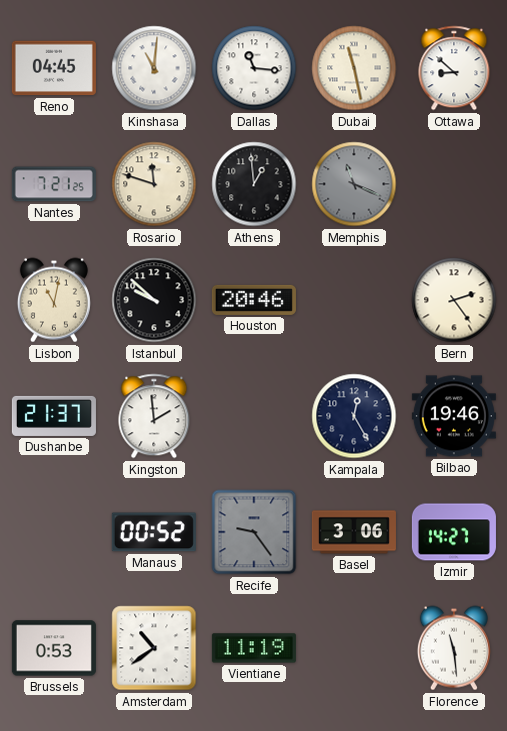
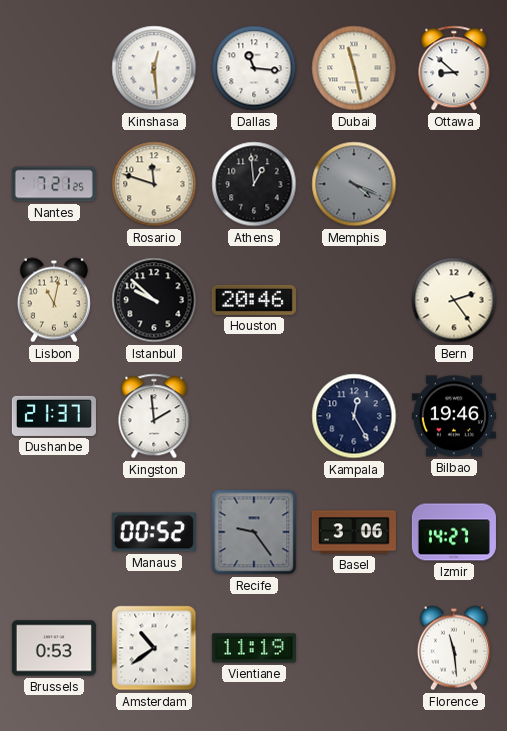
Reno: 04:45 -> none
Kinshasa: 11:01 -> 12:29
Memphis: 11:19 -> 4:19
